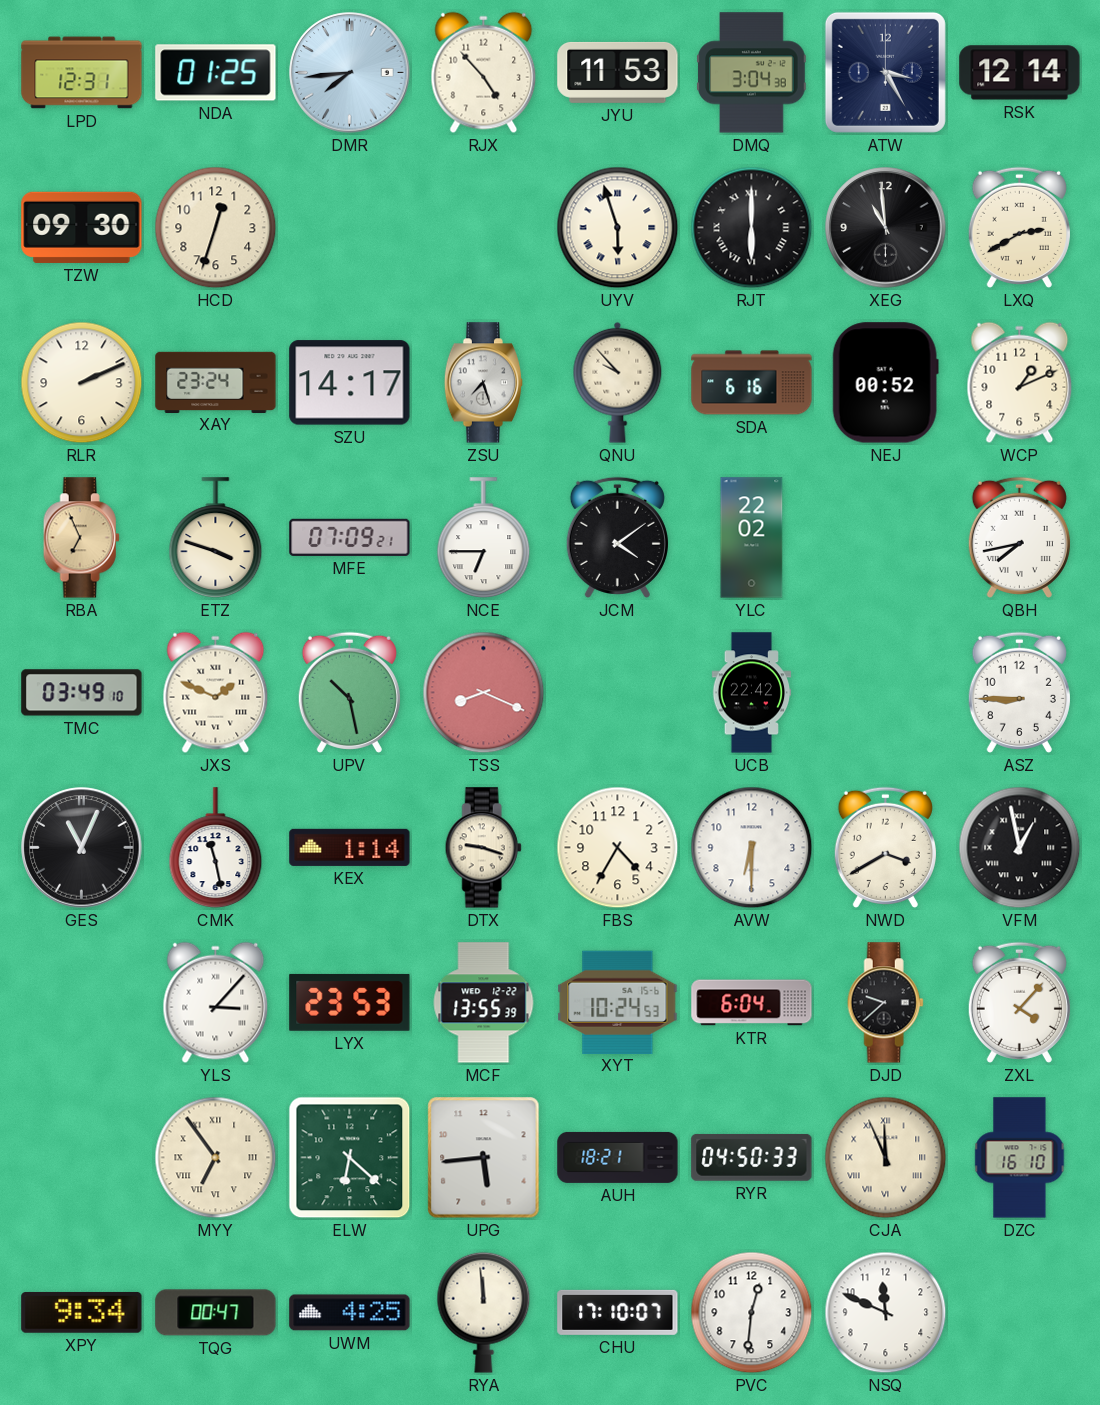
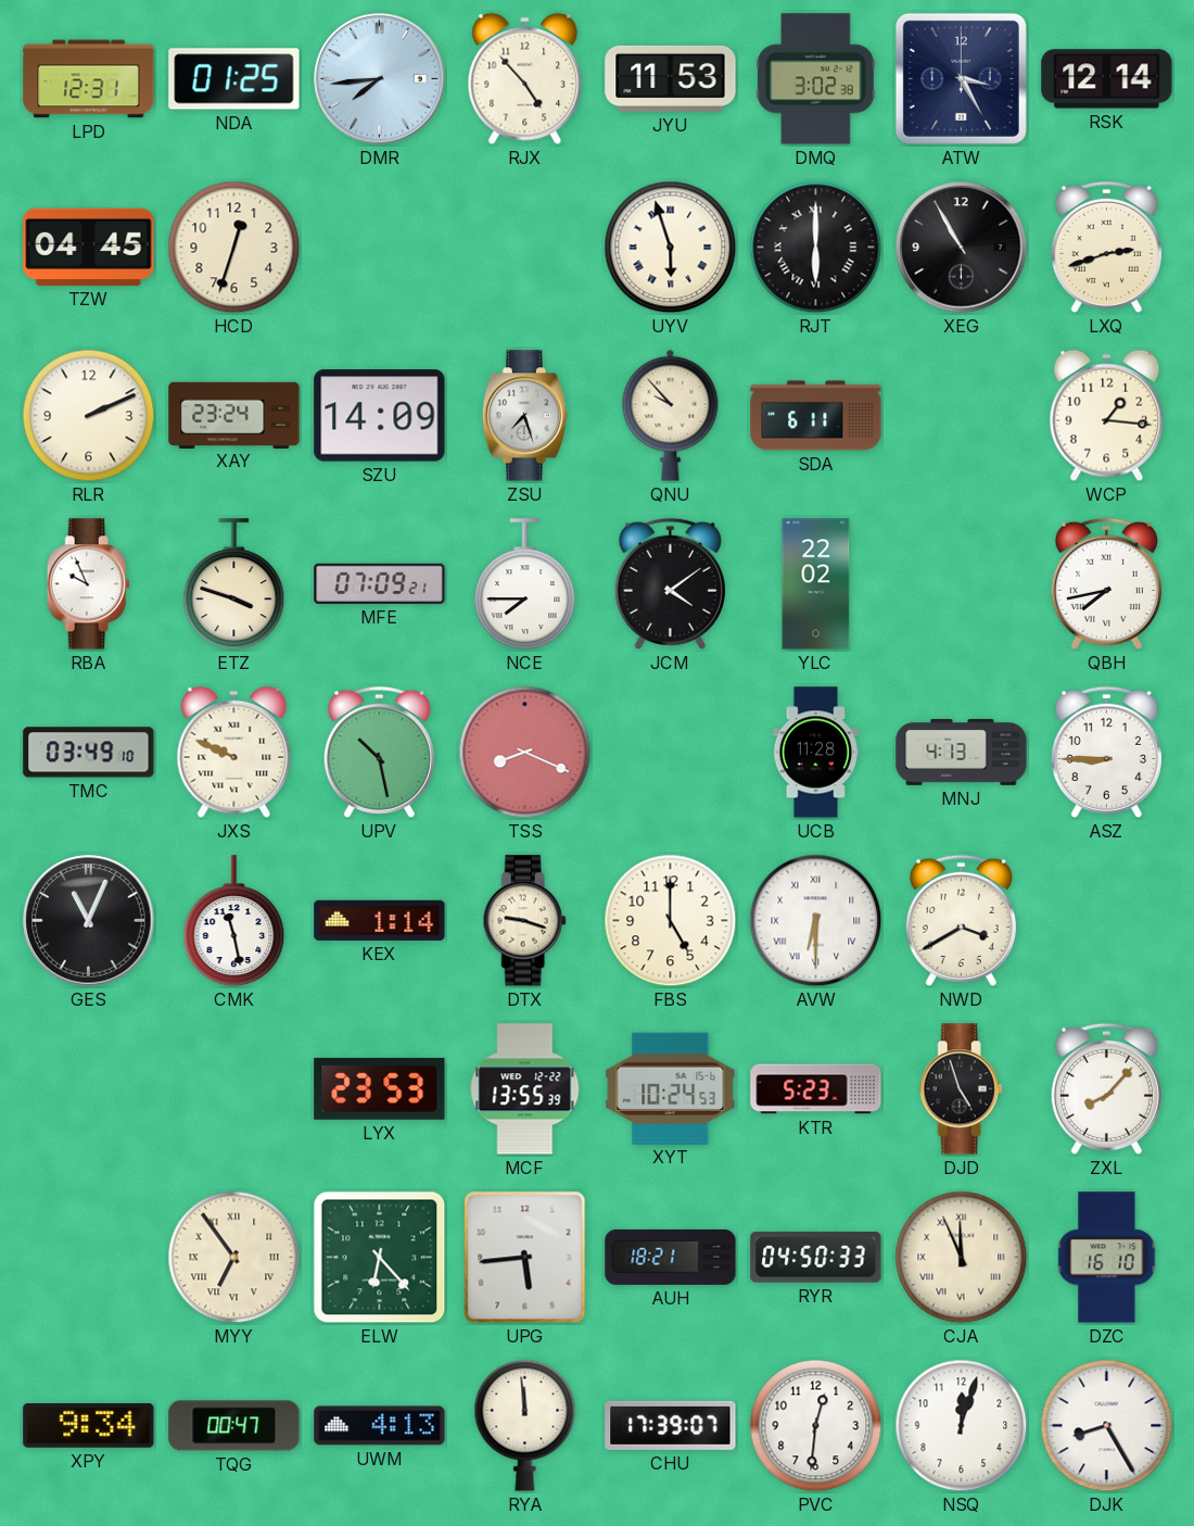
DMQ: 3:04 -> 3:02
TZW: 09:30 -> 04:45
XEG: 10:59 -> 10:55
LXQ: 2:40 -> 2:42
SZU: 14:17 -> 14:09
SDA: 6:16 -> 6:11
NEJ: 00:52 -> none
WCP: 1:11 -> 1:16
RBA: 6:56 -> 9:56
RBA dial: champagne -> white
NCE: 6:45 -> 7:45
JXS: 1:49 -> 9:49
UCB: 22:42 -> 11:28
MNJ: none -> 4:13
FBS: 4:35 -> 5:00
AVW numerals: Arabic -> Roman
VFM: 12:58 -> none
YLS: 3:07 -> none
KTR: 6:04 -> 5:23
DJD: 9:38 -> 4:57
ZXL: 4:07 -> 8:07
ELW: 6:22 -> 6:23
UWM: 4:25 -> 4:13
CHU: 17:10 -> 17:39
NSQ: 11:49 -> 12:03
DJK: none -> 8:25
